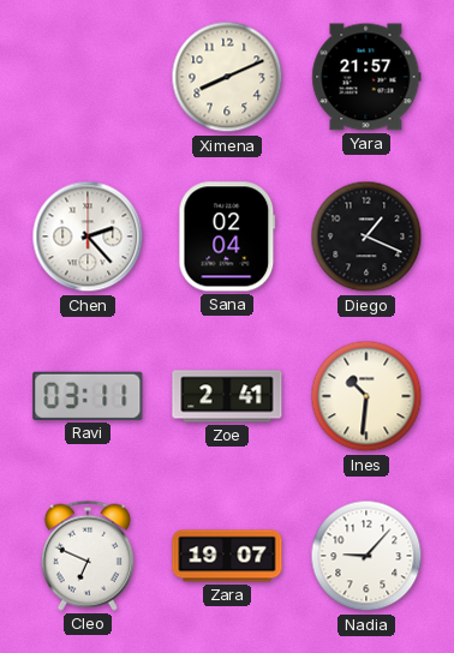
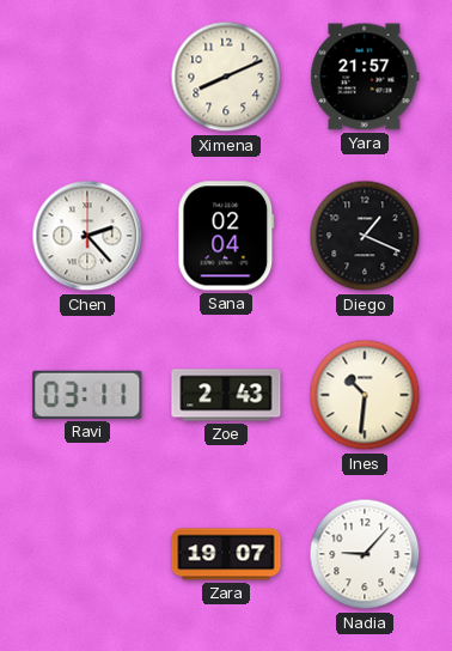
Zoe: 2:41 -> 2:43
Cleo: 6:49 -> none
